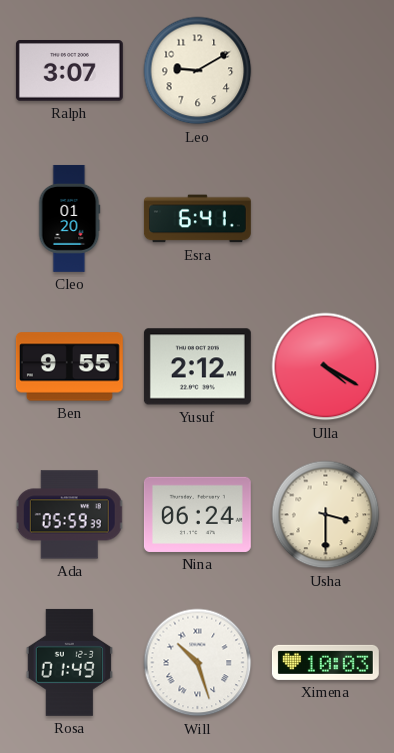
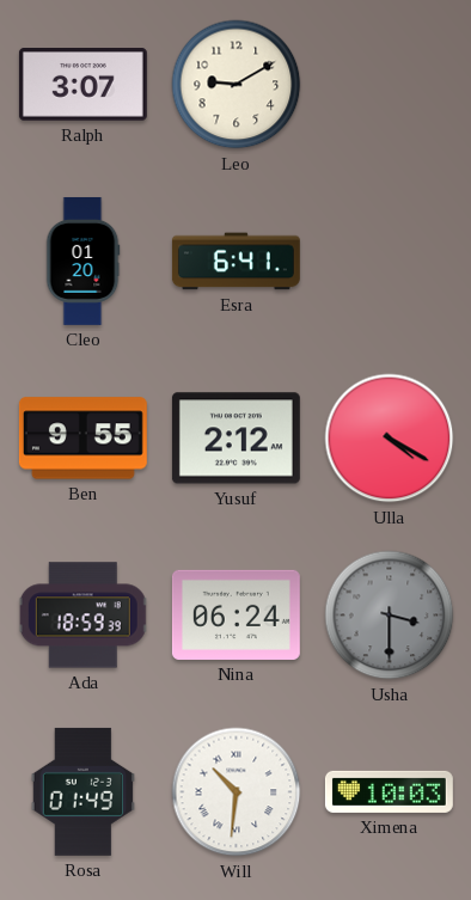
Ada: 05:59 -> 18:59
Usha dial: cream -> grey
Will: 10:27 -> 10:31
